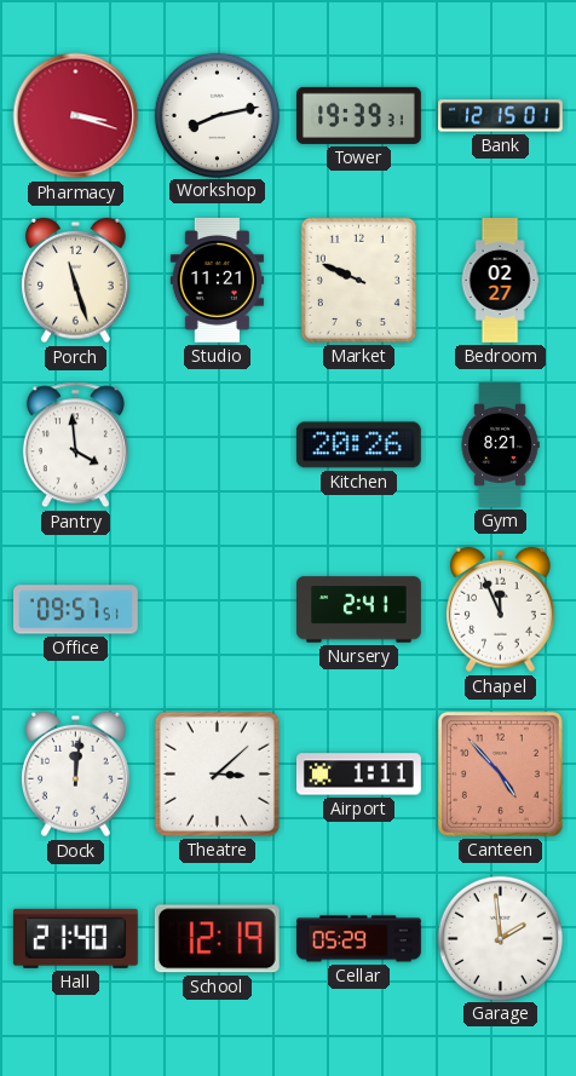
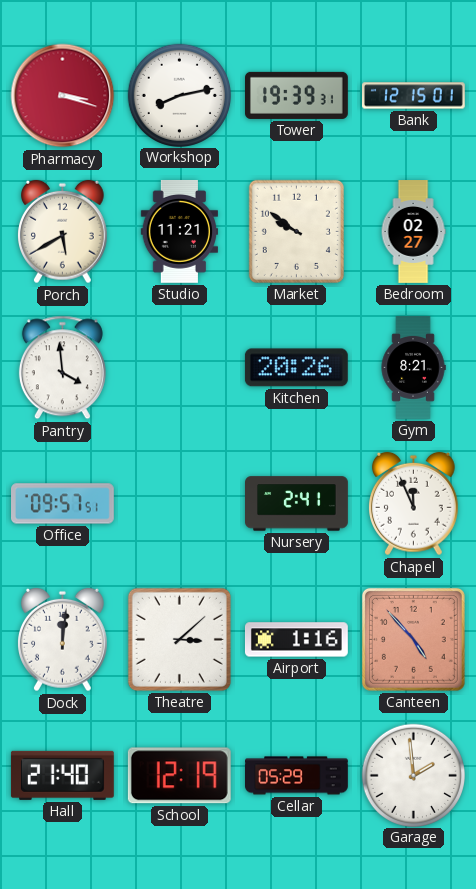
Porch: 11:27 -> 5:40
Market: 9:49 -> 9:51
Airport: 1:11 -> 1:16
